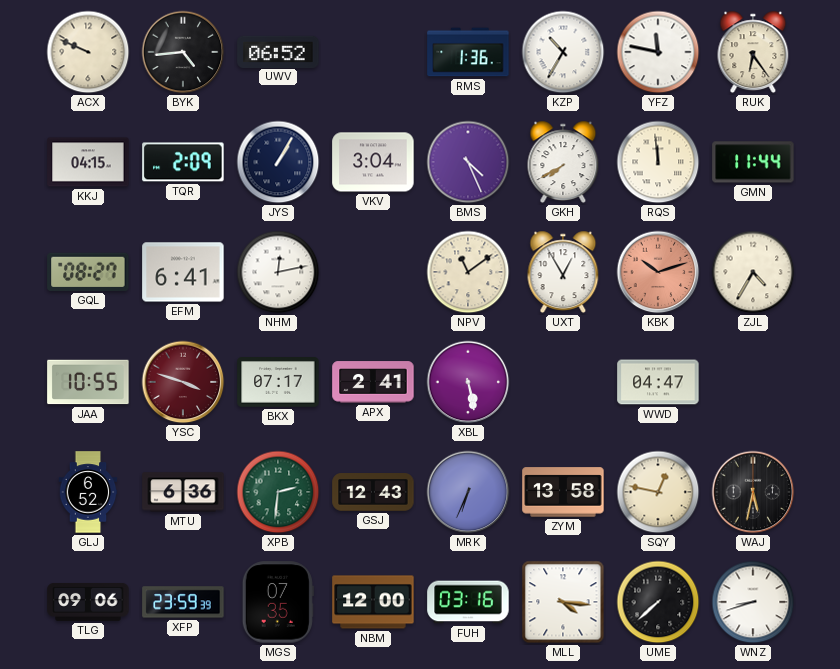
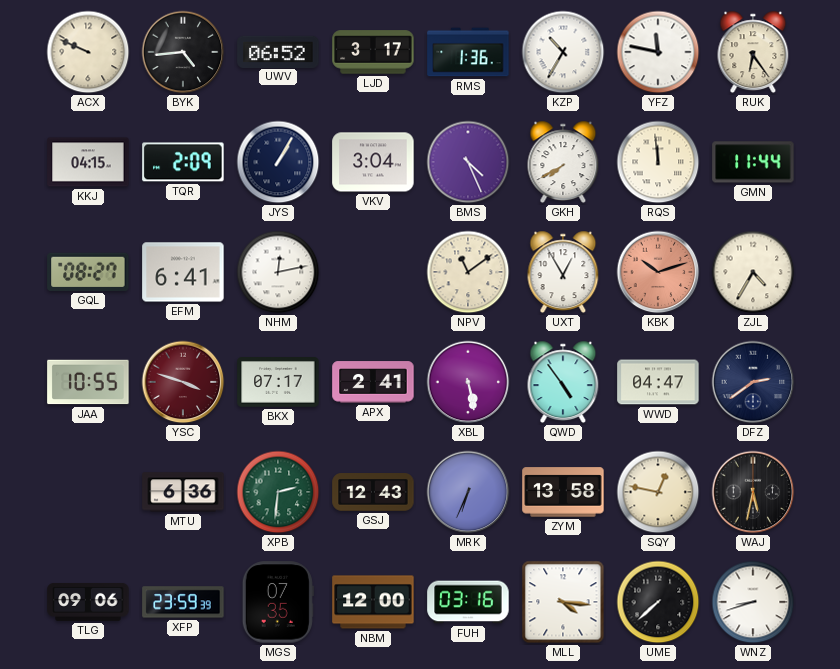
LJD: none -> 3:17
QWD: none -> 4:54
DFZ: none -> 2:39
GLJ: 6:52 -> none
